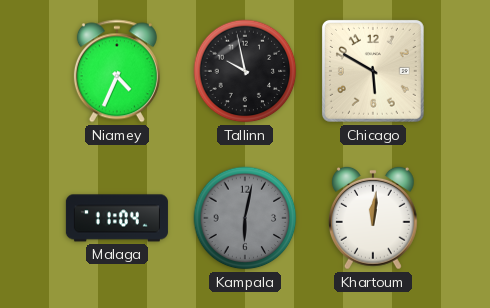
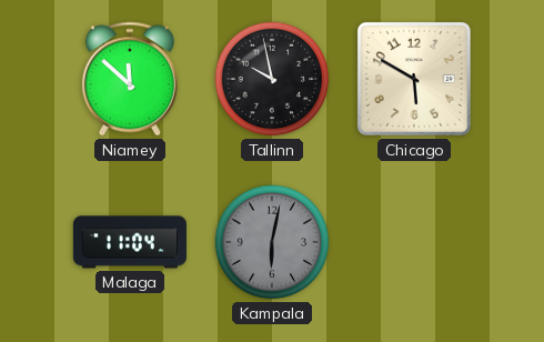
Niamey: 4:34 -> 11:52
Khartoum: 12:01 -> none
